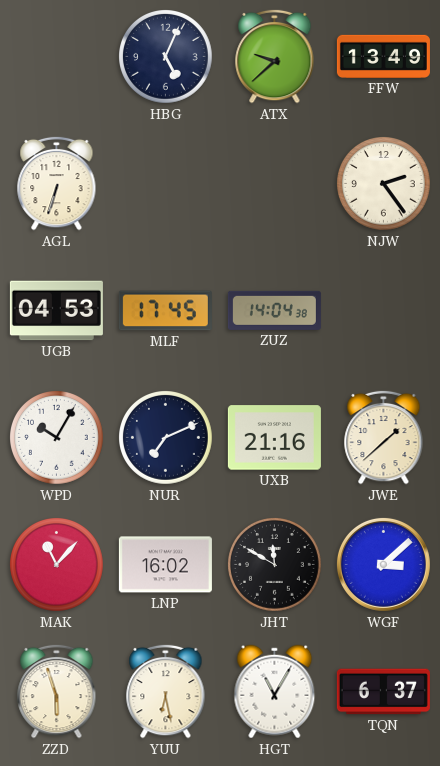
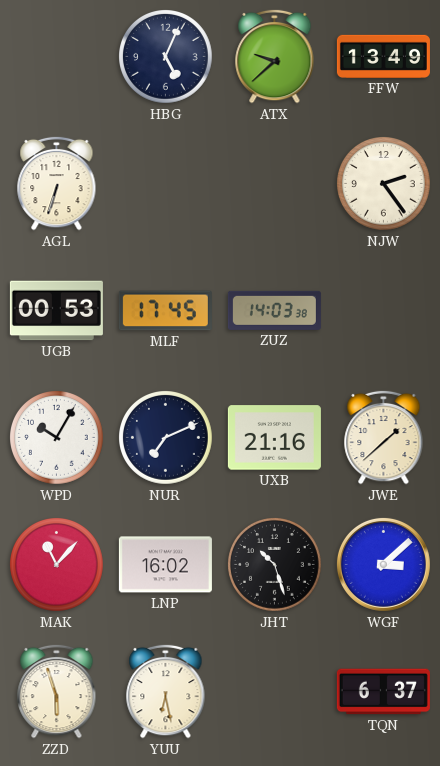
UGB: 04:53 -> 00:53
ZUZ: 14:04 -> 14:03
JHT: 11:50 -> 10:27
HGT: 11:05 -> none
